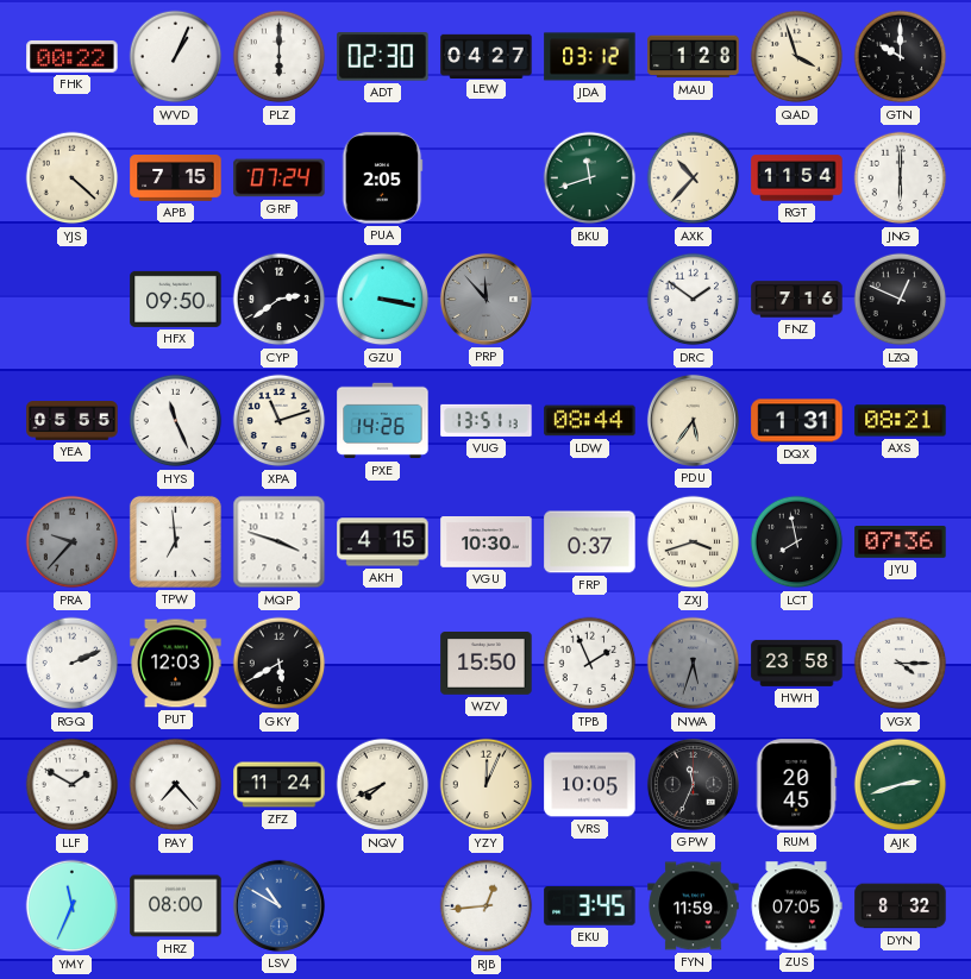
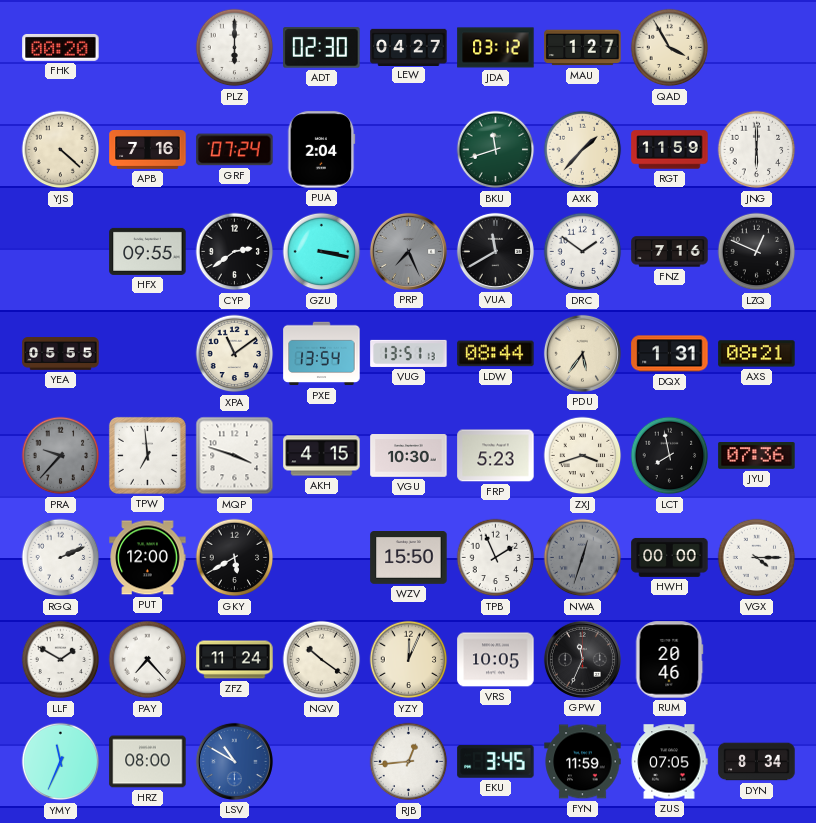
FHK: 00:22 -> 00:20
WVD: 1:04 -> none
MAU: 1:28 -> 1:27
QAD: 3:57 -> 3:55
GTN: 10:00 -> none
APB: 7:15 -> 7:16
PUA: 2:05 -> 2:04
AXK: 10:37 -> 1:37
RGT: 11:54 -> 11:59
HFX: 09:50 -> 09:55
PRP: 11:53 -> 7:26
VUA: none -> 11:40
HYS: 11:26 -> none
XPA: 11:12 -> 11:09
PXE: 14:26 -> 13:54
FRP: 0:37 -> 5:23
PUT: 12:03 -> 12:00
NWA: 5:33 -> 12:33
HWH: 23:58 -> 00:00
NQV: 7:41 -> 10:21
RUM: 20:45 -> 20:46
AJK: 2:42 -> none
DYN: 8:32 -> 8:34
